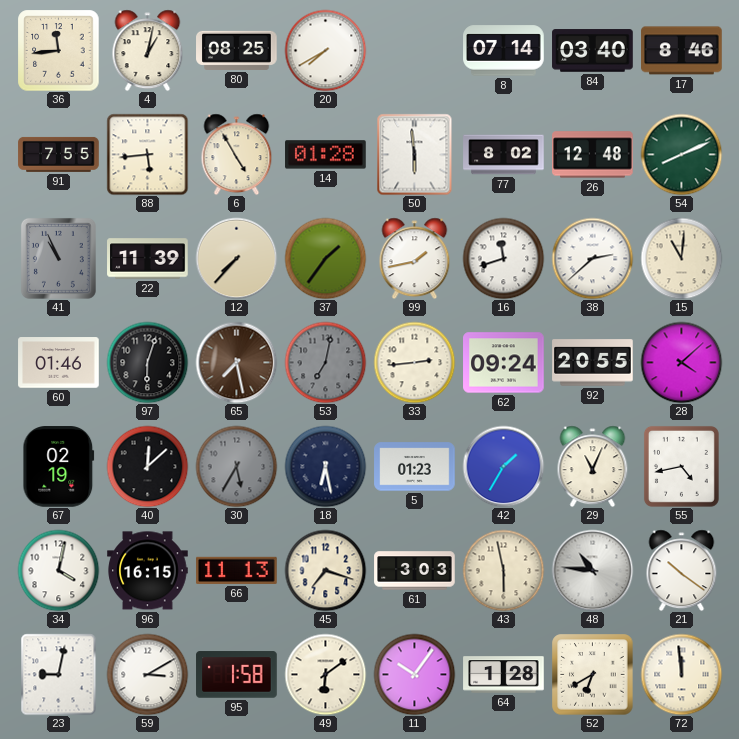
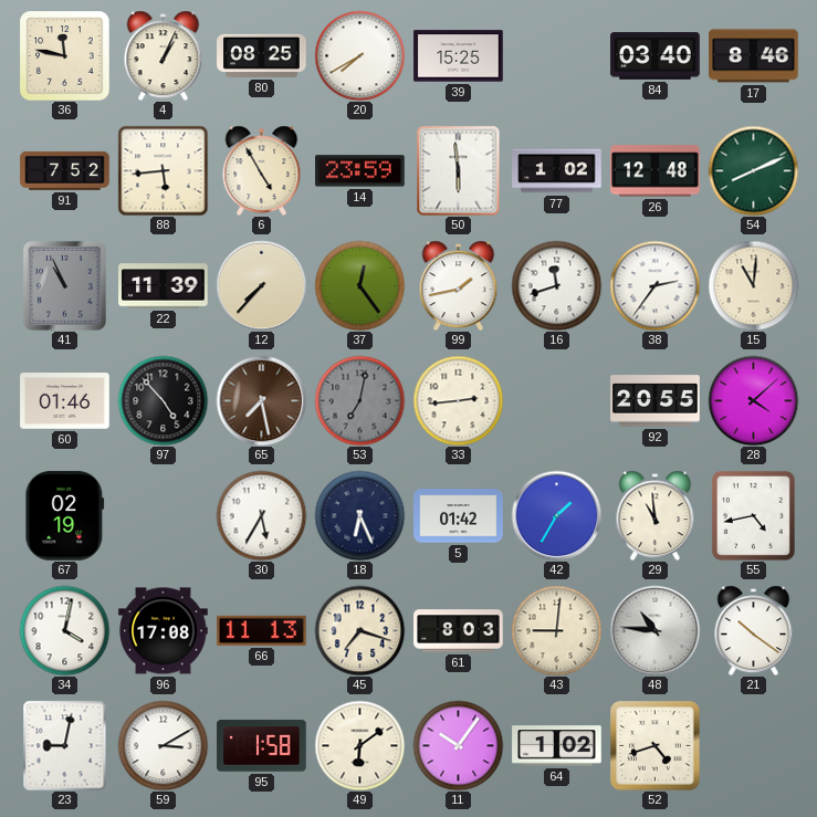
36: 11:44 -> 11:47
4: 1:02 -> 1:04
39: none -> 15:25
8: 07:14 -> none
91: 7:55 -> 7:52
14: 01:28 -> 23:59
77: 8:02 -> 1:02
37: 1:36 -> 12:24
38: 2:38 -> 2:36
97: 6:03 -> 4:53
62: 09:24 -> none
40: 12:08 -> none
30 dial: grey -> white
18: 6:28 -> 6:26
5: 01:23 -> 01:42
29: 11:04 -> 10:59
96: 16:15 -> 17:08
61: 3:03 -> 8:03
43: 5:58 -> 9:01
64: 1:28 -> 1:02
52: 6:40 -> 4:42
72: 11:59 -> none
